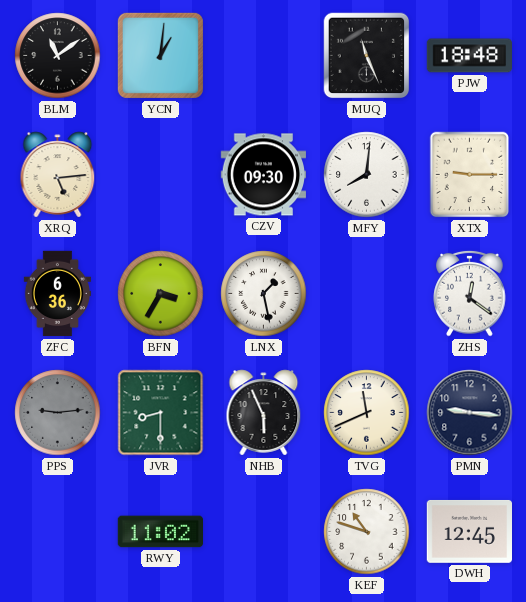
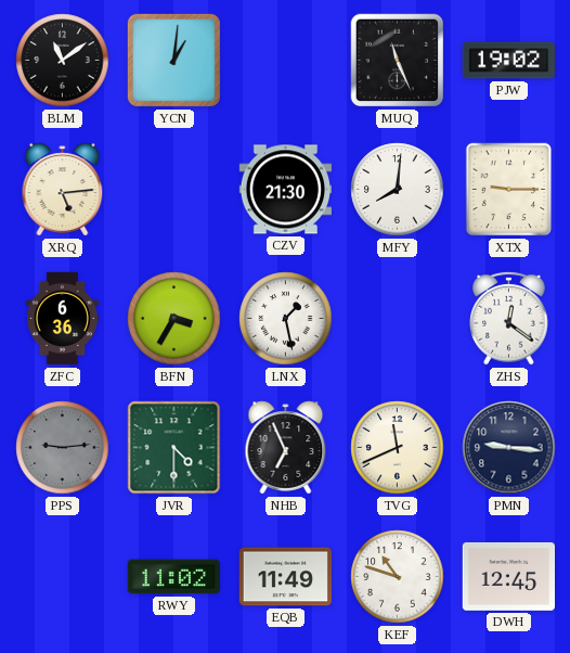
PJW: 18:48 -> 19:02
CZV: 09:30 -> 21:30
JVR: 8:30 -> 4:30
NHB: 5:56 -> 6:56
EQB: none -> 11:49
